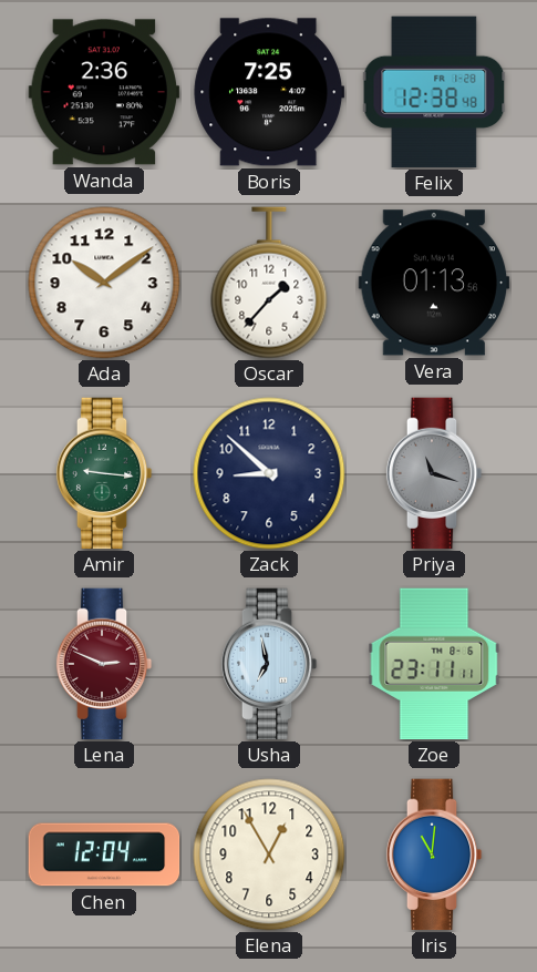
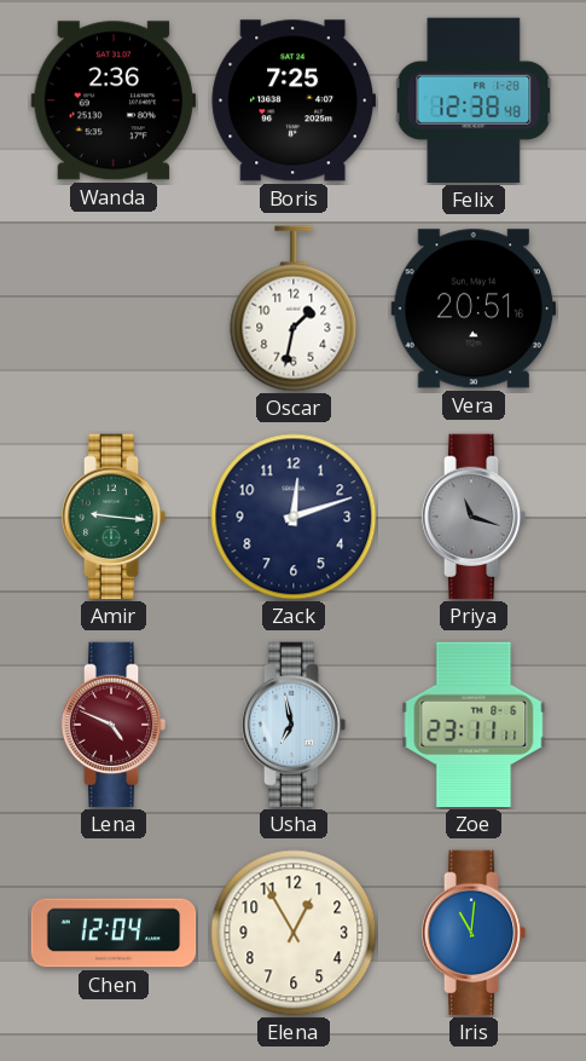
Ada: 10:09 -> none
Oscar: 1:37 -> 1:32
Vera: 01:13 -> 20:51
Zack: 8:52 -> 12:12
Lena: 2:49 -> 4:49
